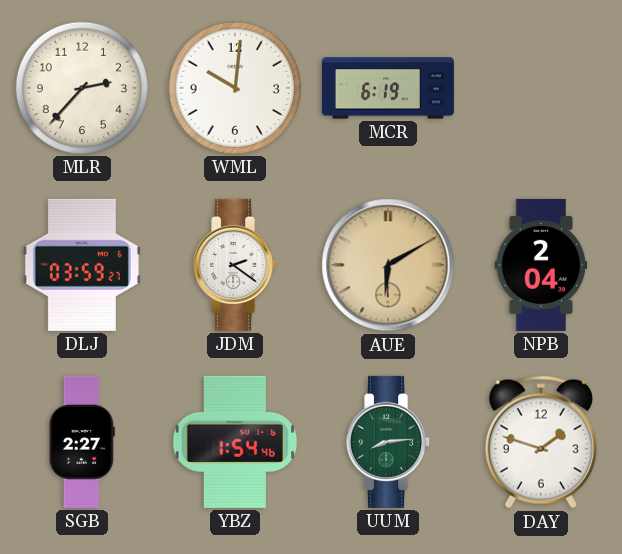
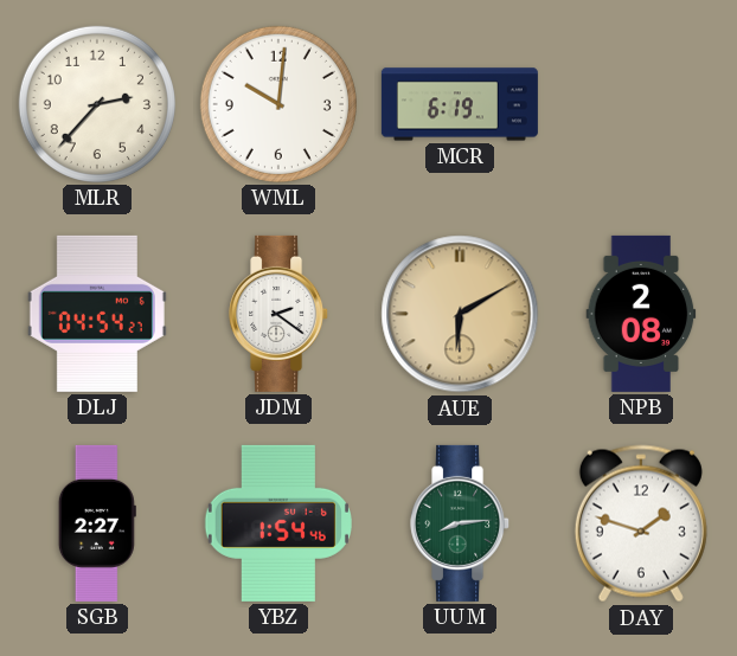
DLJ: 03:59 -> 04:54
NPB: 2:04 -> 2:08
